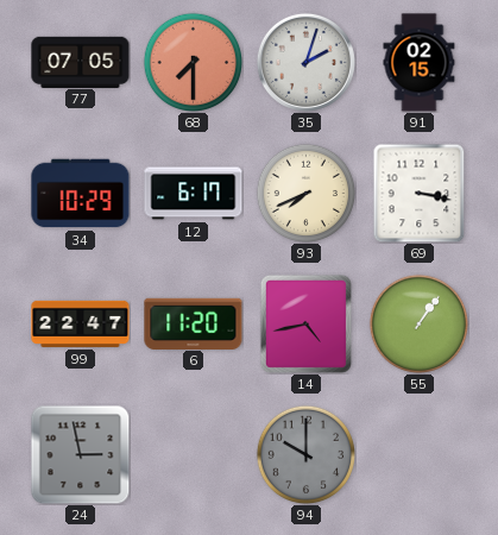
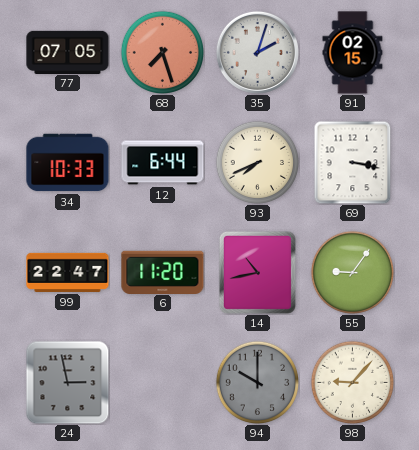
68: 7:30 -> 7:27
34: 10:29 -> 10:33
12: 6:17 -> 6:44
14: 4:43 -> 10:43
55: 1:06 -> 9:06
98: none -> 9:07
